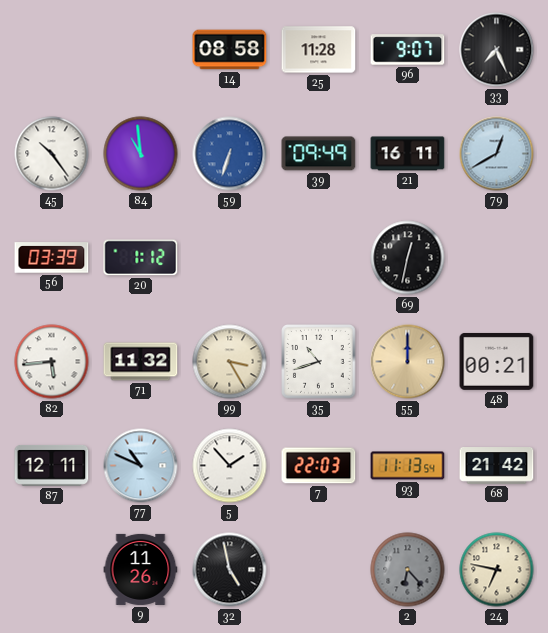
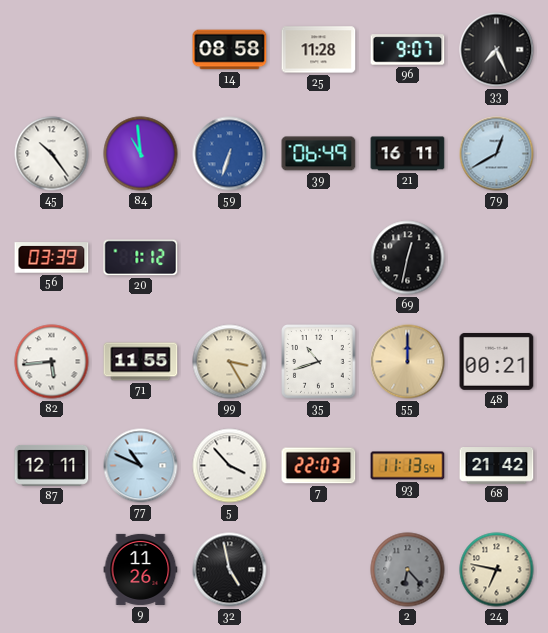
39: 09:49 -> 06:49
71: 11:32 -> 11:55
5: 1:53 -> 3:53
